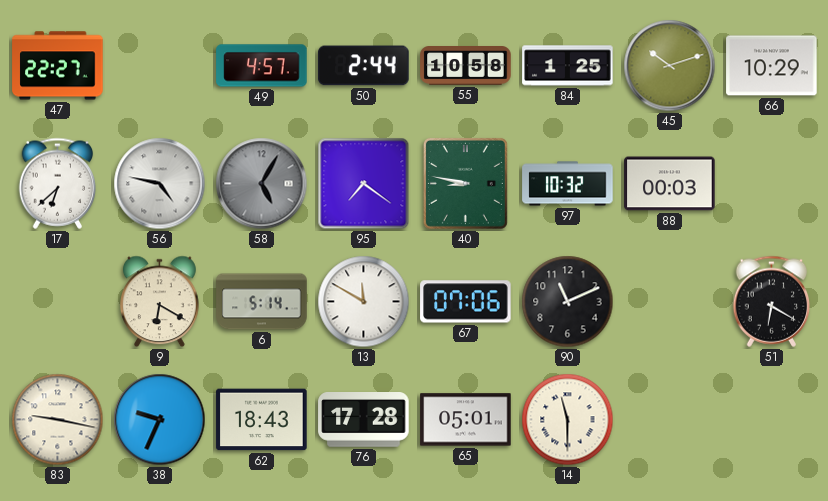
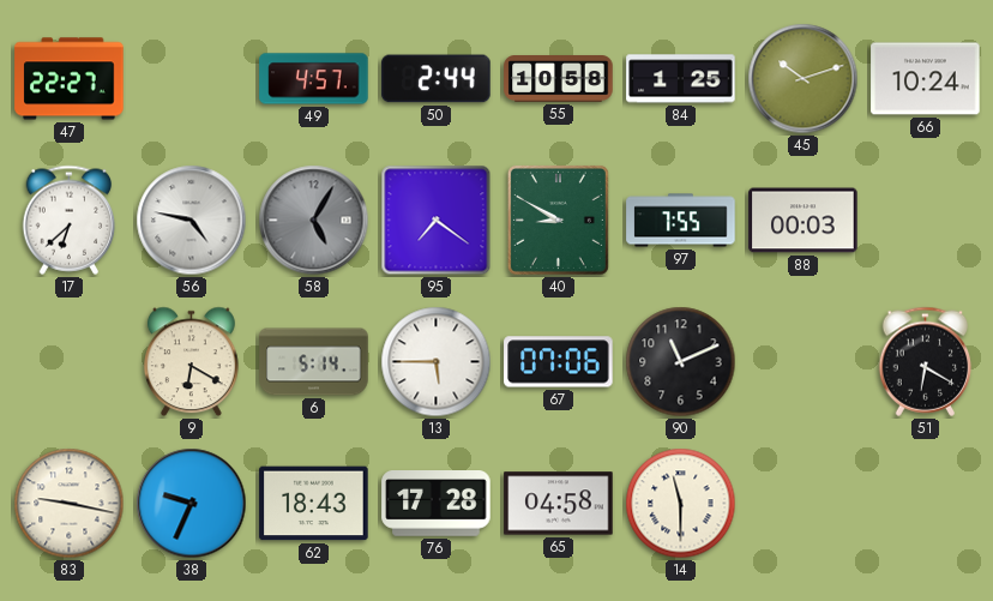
66: 10:29 -> 10:24
40: 8:47 -> 8:50
97: 10:32 -> 7:55
13: 11:50 -> 5:45
65: 05:01 -> 04:58
